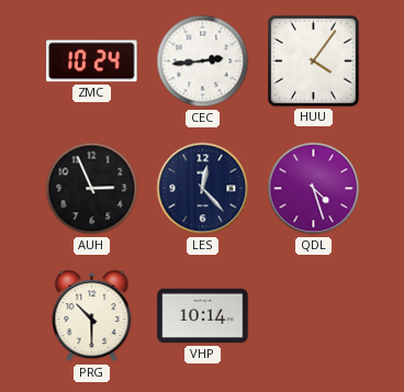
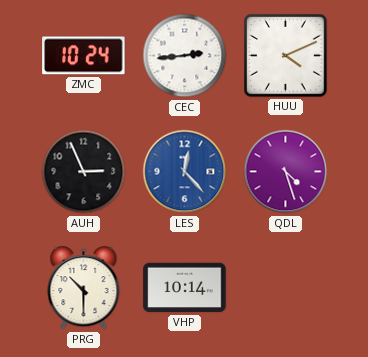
HUU: 4:06 -> 4:11
LES dial: navy -> blue
